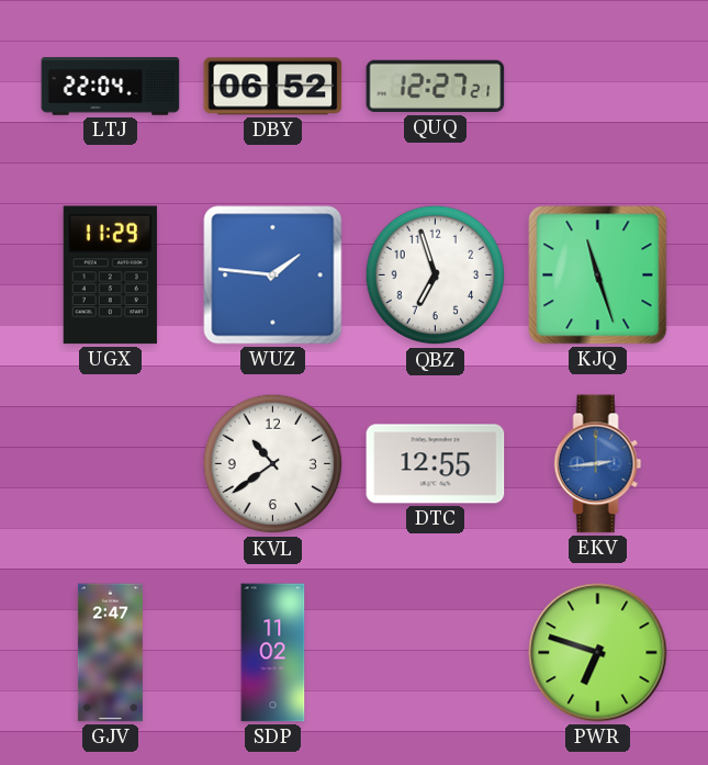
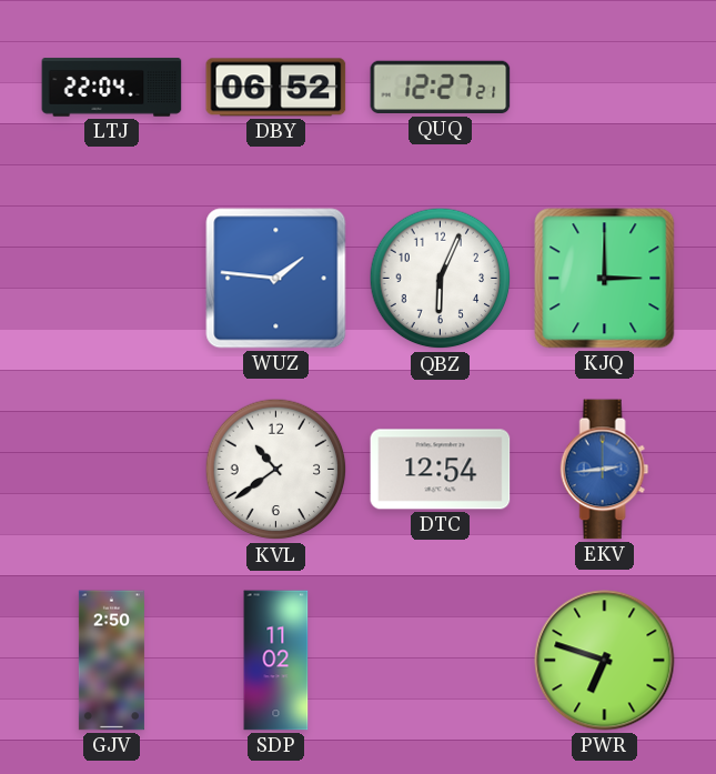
UGX: 11:29 -> none
QBZ: 6:57 -> 6:04
KJQ: 11:27 -> 3:00
DTC: 12:55 -> 12:54
GJV: 2:47 -> 2:50
